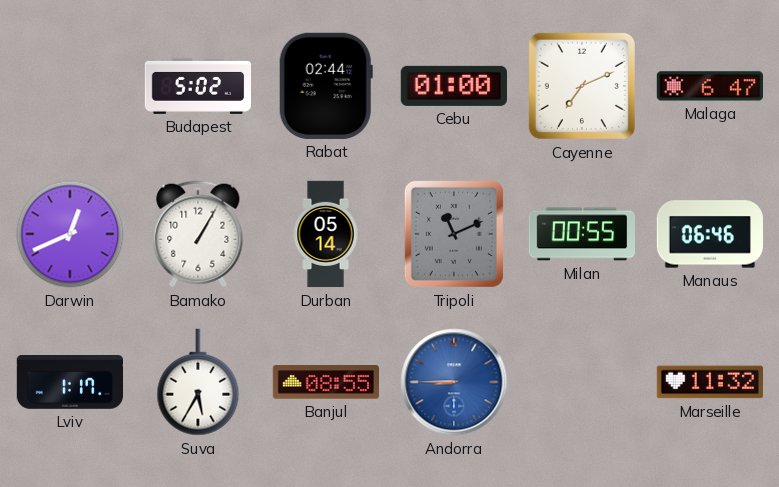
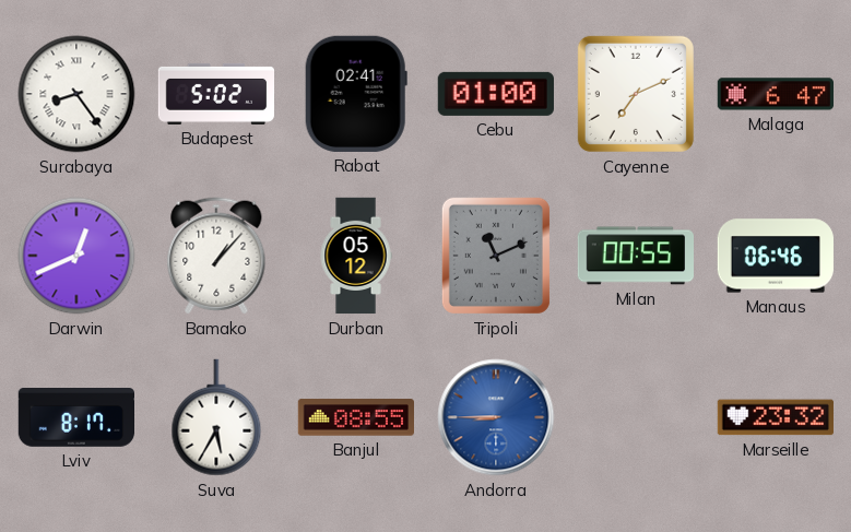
Surabaya: none -> 8:24
Rabat: 02:44 -> 02:41
Bamako: 1:05 -> 1:07
Durban: 05:14 -> 05:12
Lviv: 1:17 -> 8:17
Marseille: 11:32 -> 23:32
